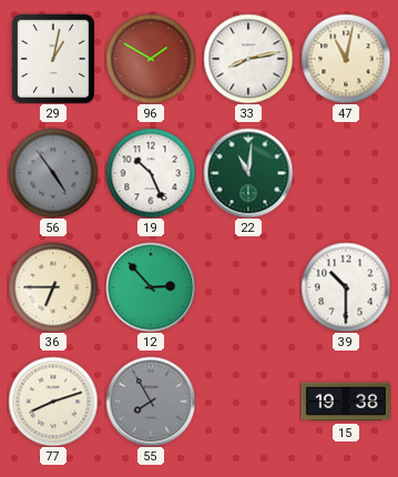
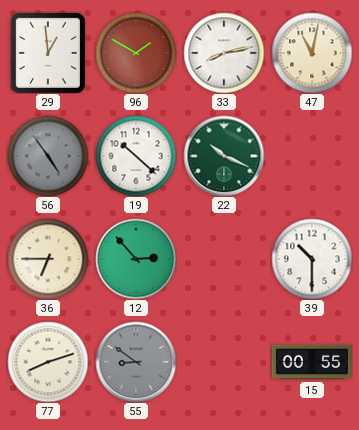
29: 1:02 -> 12:59
19: 10:26 -> 10:22
22: 11:01 -> 10:19
55: 7:55 -> 8:51
15: 19:38 -> 00:55
